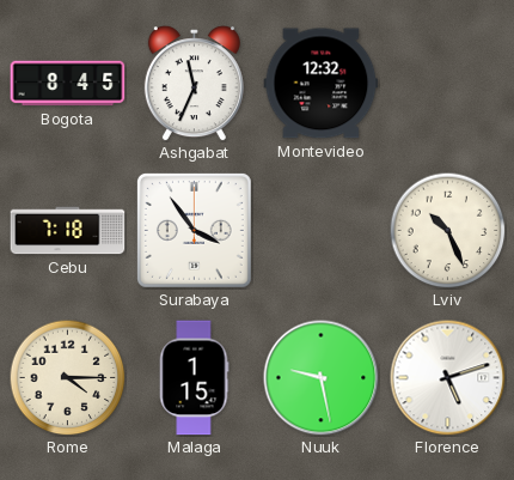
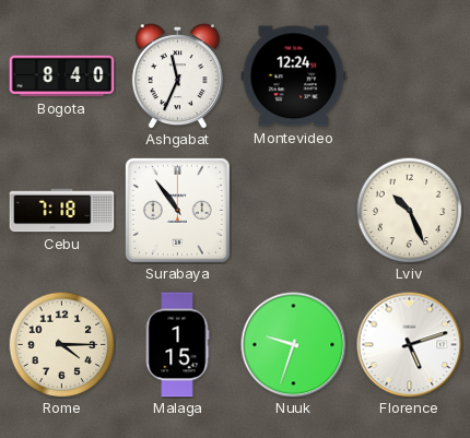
Bogota: 8:45 -> 8:40
Montevideo: 12:32 -> 12:24
Surabaya: 3:54 -> 10:54
Nuuk: 9:28 -> 9:33
